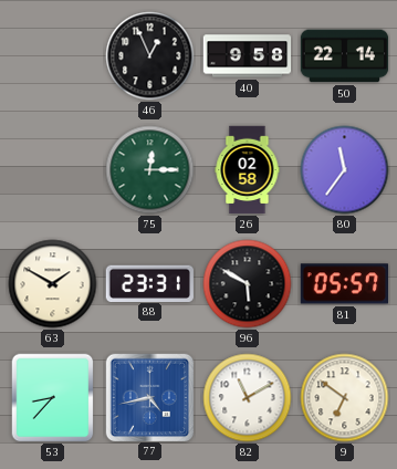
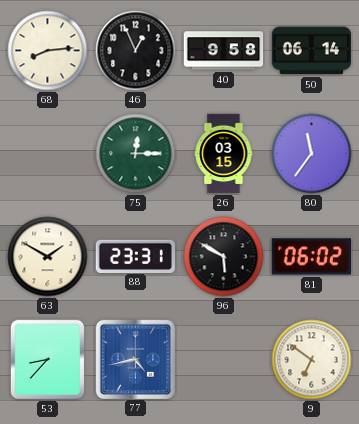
68: none -> 8:14
50: 22:14 -> 06:14
26: 02:58 -> 03:15
81: 05:57 -> 06:02
82: 11:10 -> none
